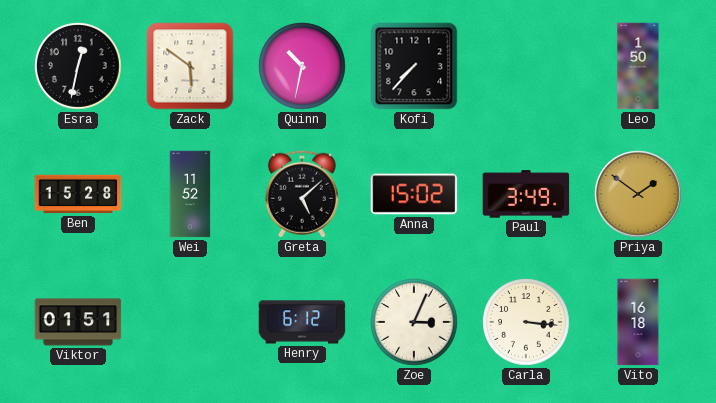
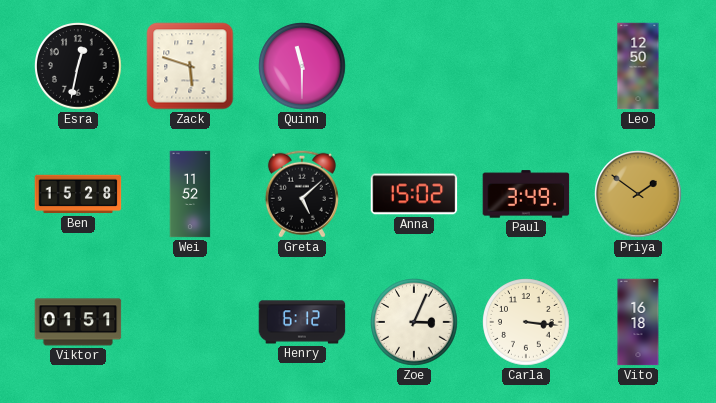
Zack: 5:51 -> 5:48
Quinn: 10:32 -> 11:30
Kofi: 7:37 -> none
Leo: 1:50 -> 12:50
